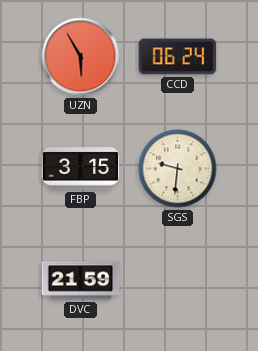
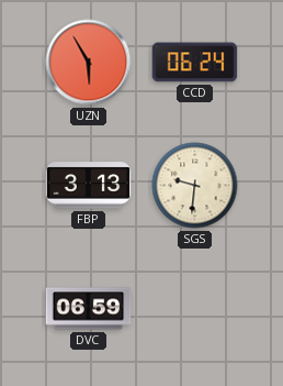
FBP: 3:15 -> 3:13
DVC: 21:59 -> 06:59
